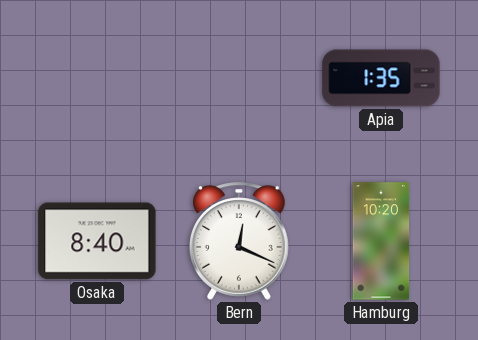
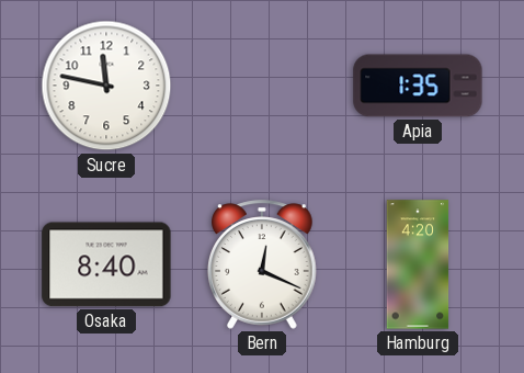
Sucre: none -> 11:47
Hamburg: 10:20 -> 4:20
